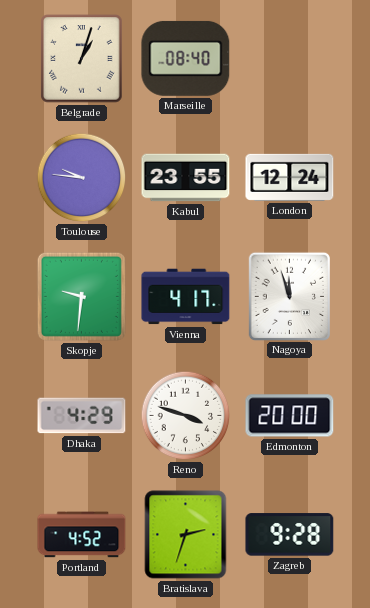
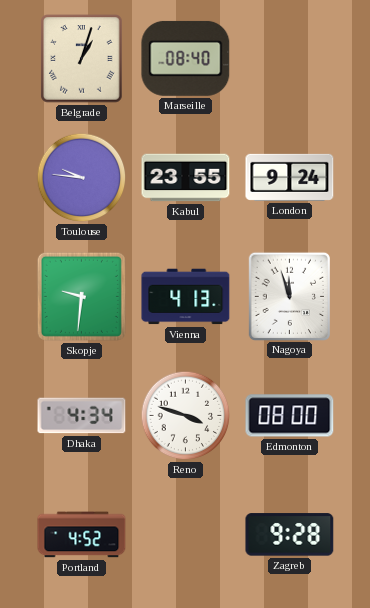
London: 12:24 -> 9:24
Vienna: 4:17 -> 4:13
Dhaka: 4:29 -> 4:34
Edmonton: 20:00 -> 08:00
Bratislava: 2:33 -> none
